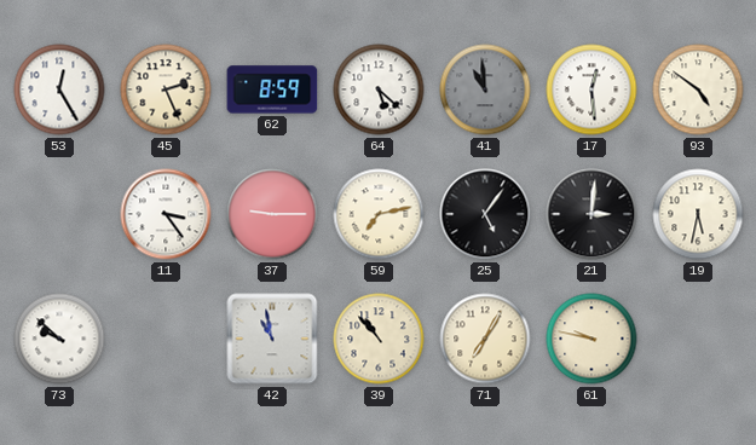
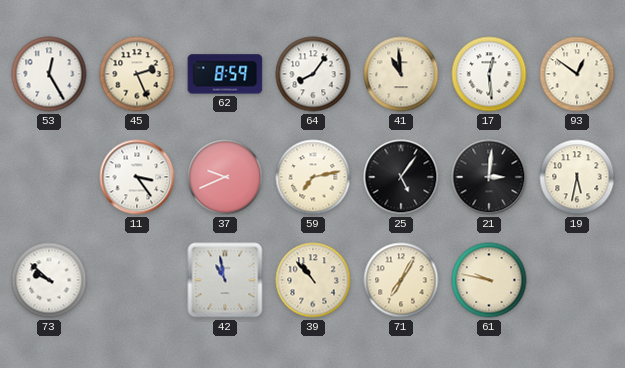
64: 5:22 -> 8:06
41 dial: grey -> cream
93: 4:51 -> 12:51
37: 9:15 -> 9:41
